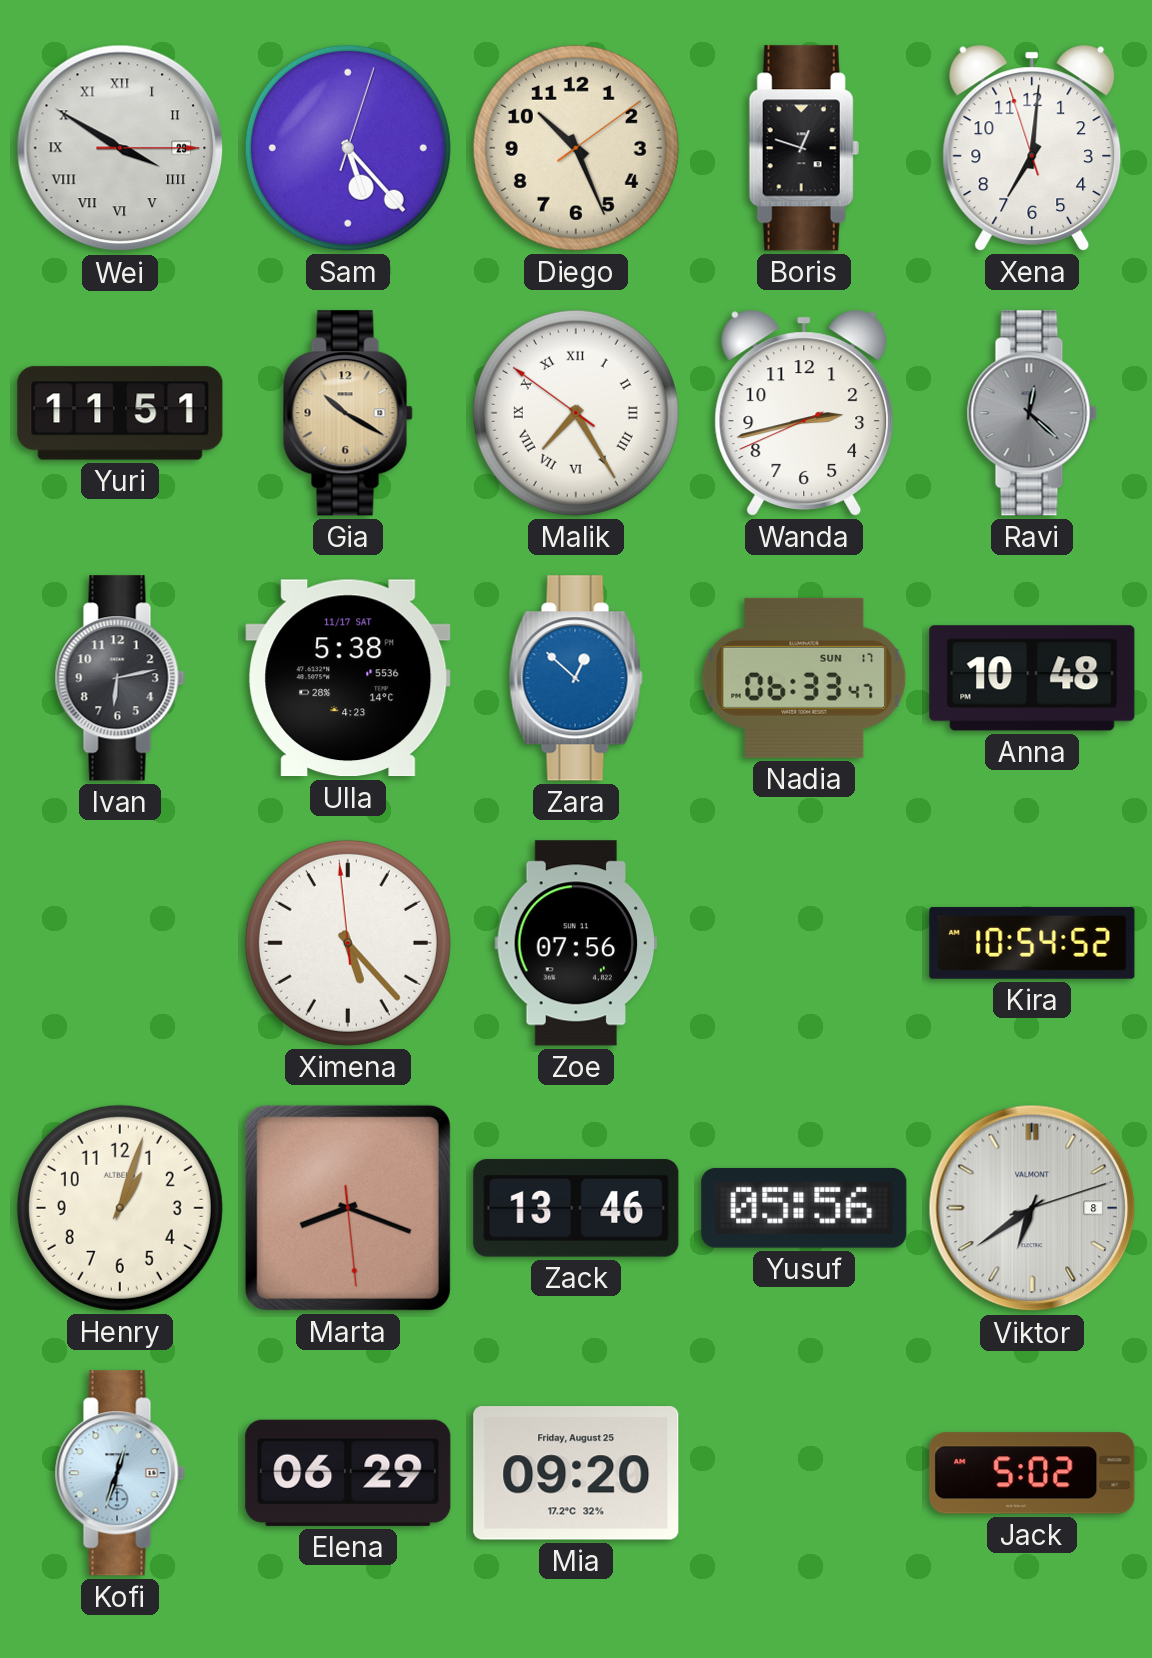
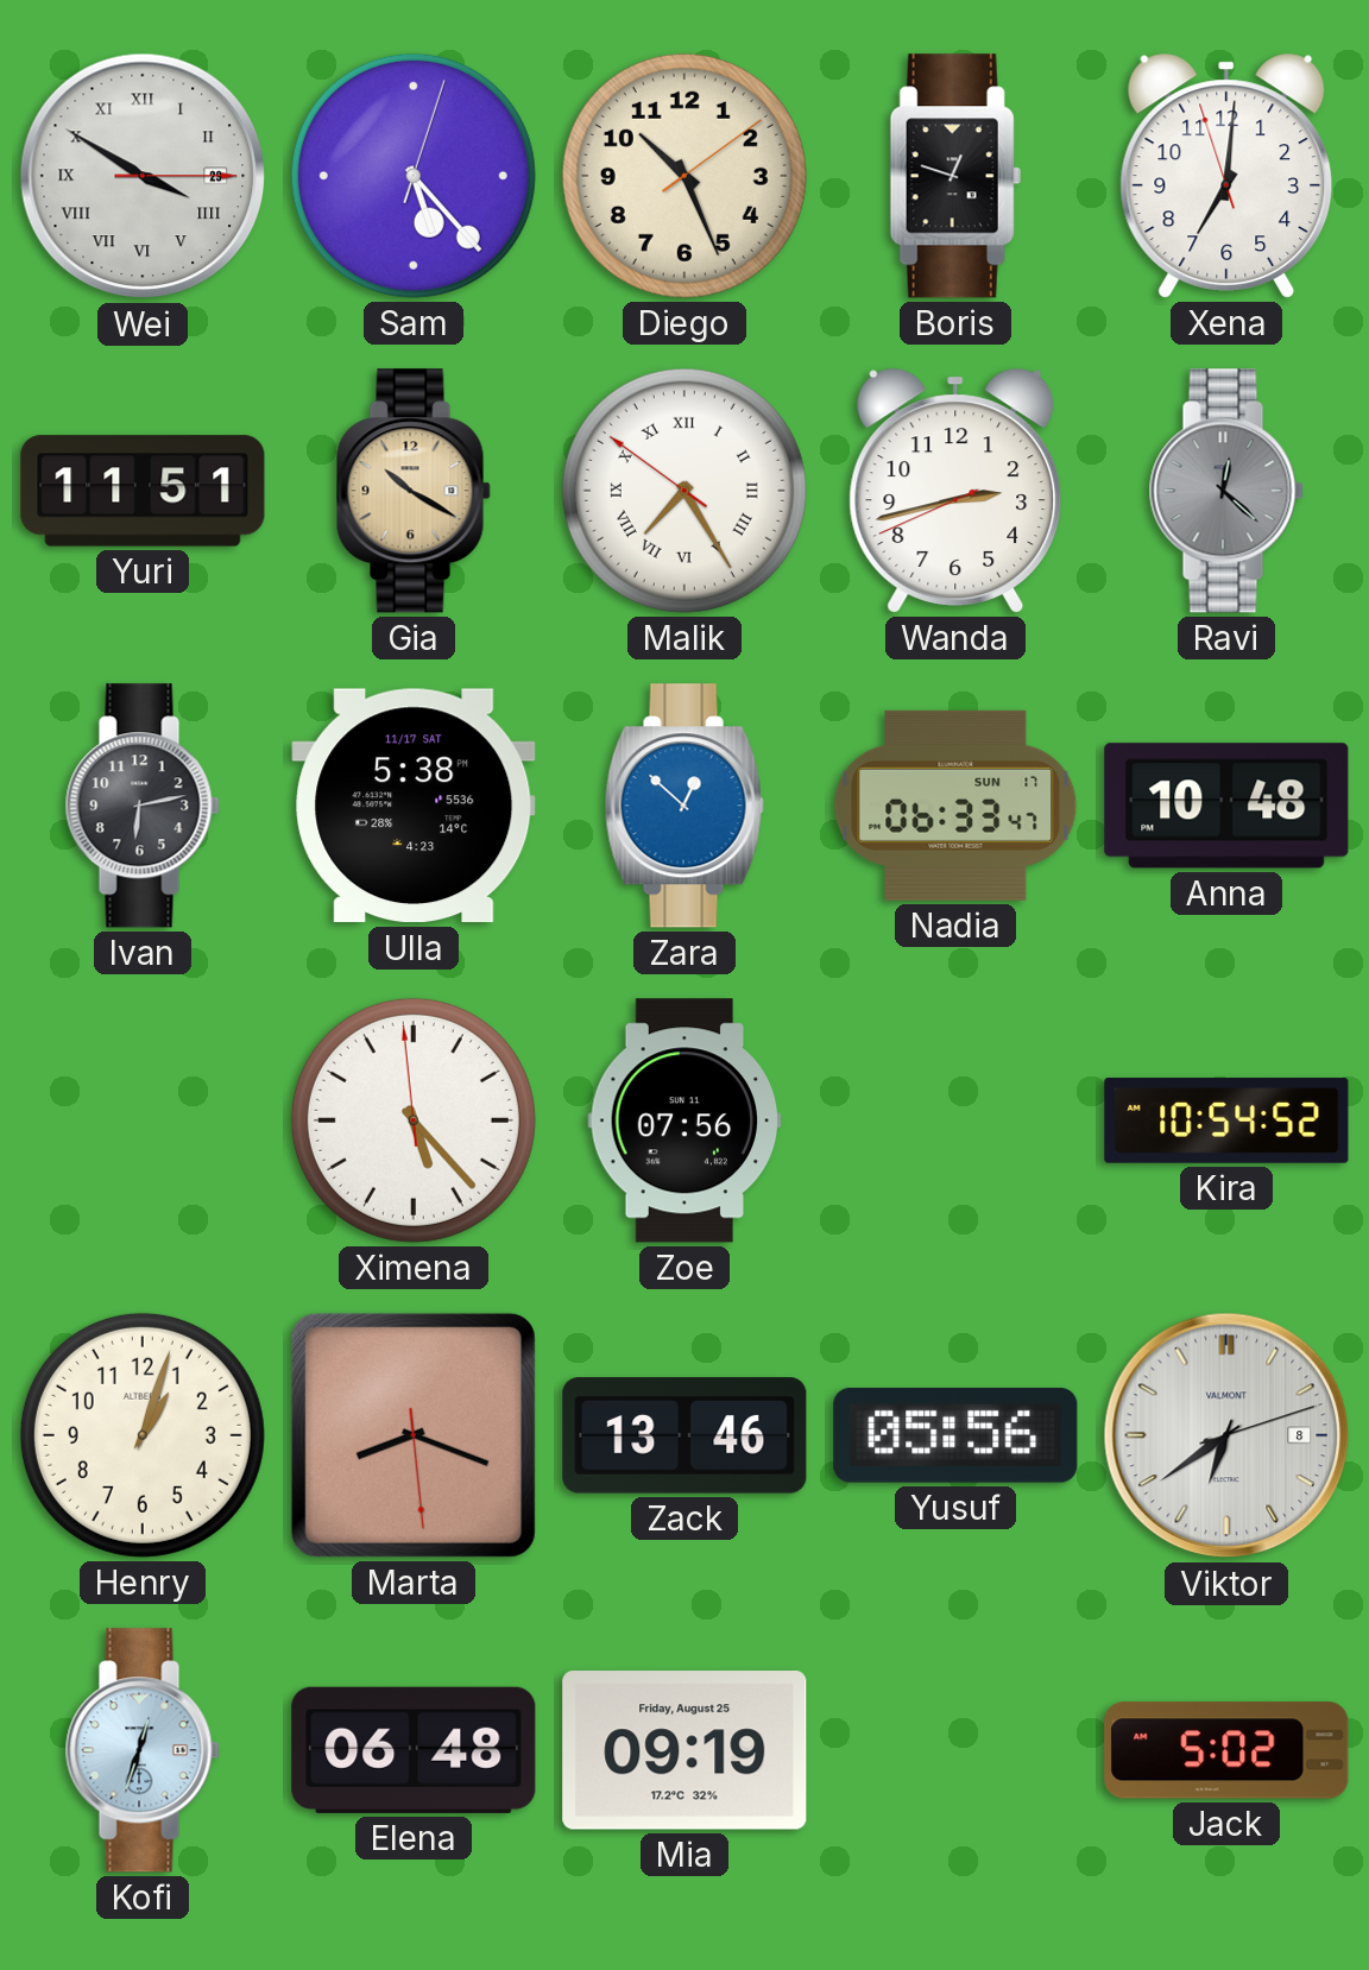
Elena: 06:29 -> 06:48
Mia: 09:20 -> 09:19
